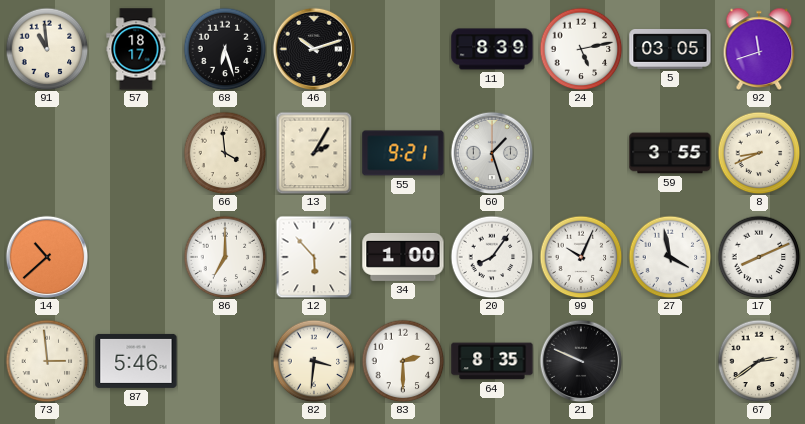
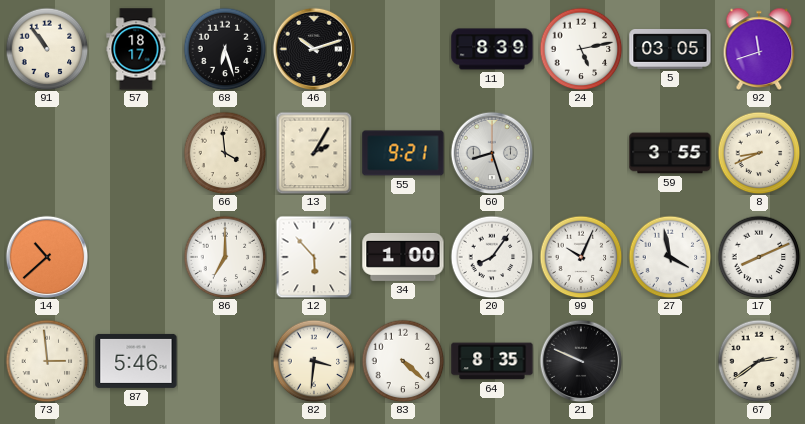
91: 10:59 -> 10:54
60: 1:27 -> 8:27
83: 2:30 -> 4:22
